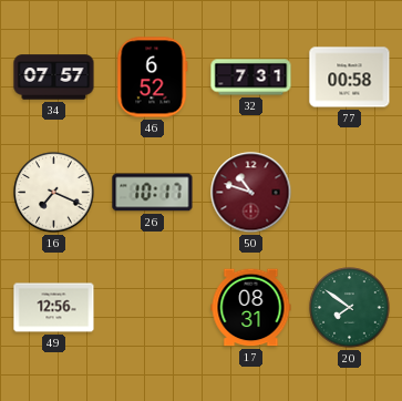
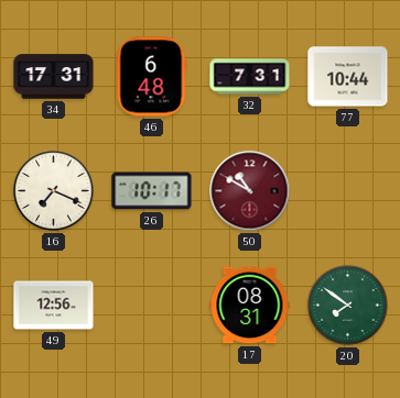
34: 07:57 -> 17:31
46: 6:52 -> 6:48
77: 00:58 -> 10:44
50: 10:48 -> 10:50
